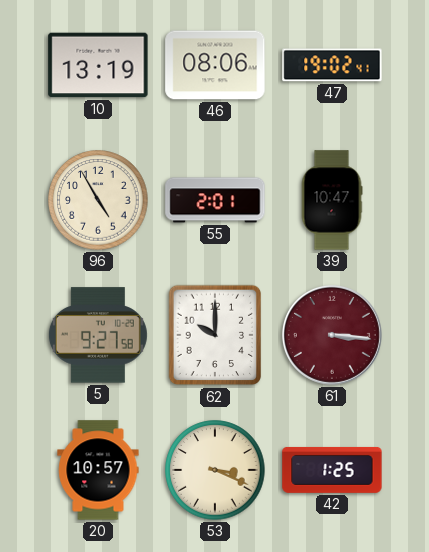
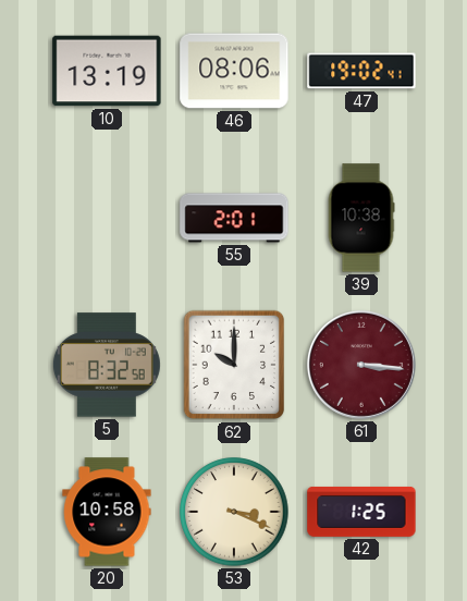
96: 4:55 -> none
39: 10:47 -> 10:38
5: 9:27 -> 8:32
20: 10:57 -> 10:58
